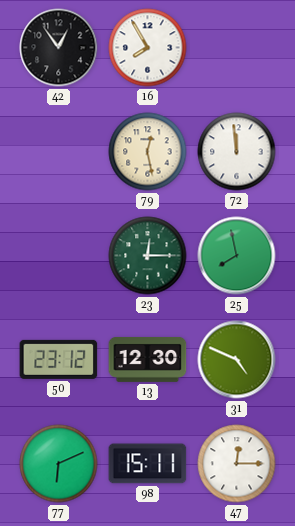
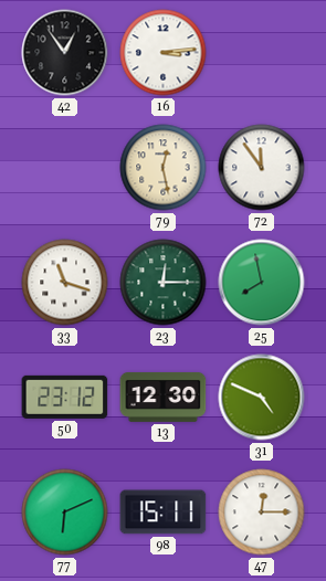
16: 7:55 -> 3:14
72: 11:59 -> 11:54
33: none -> 11:18
